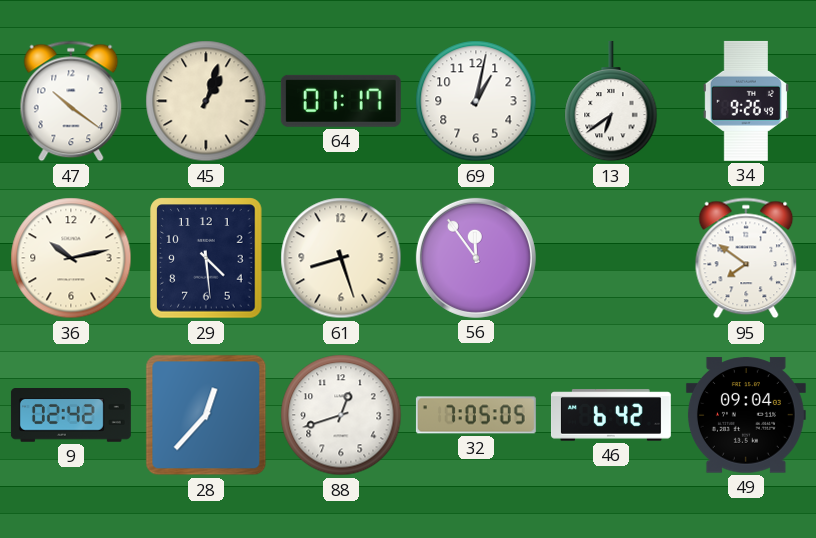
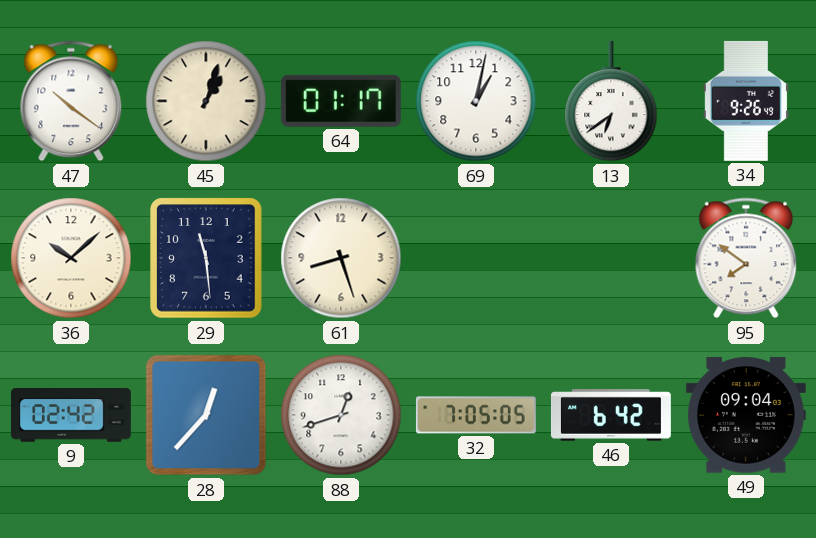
36: 10:13 -> 10:08
29: 4:29 -> 11:29
56: 11:54 -> none
